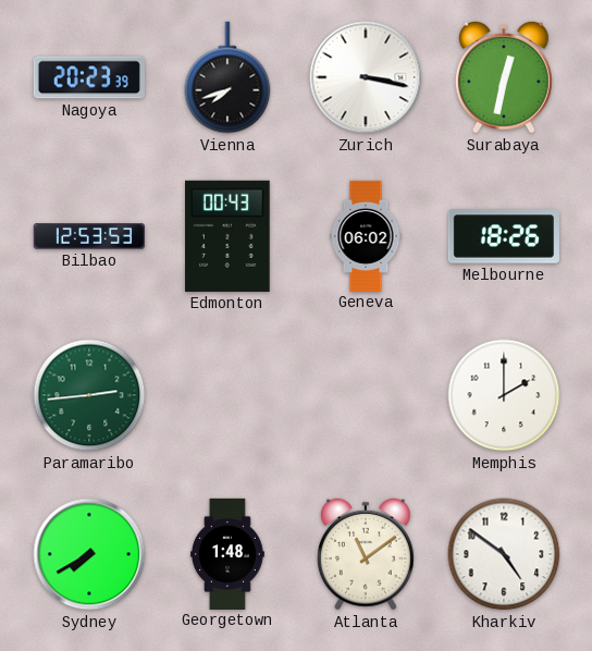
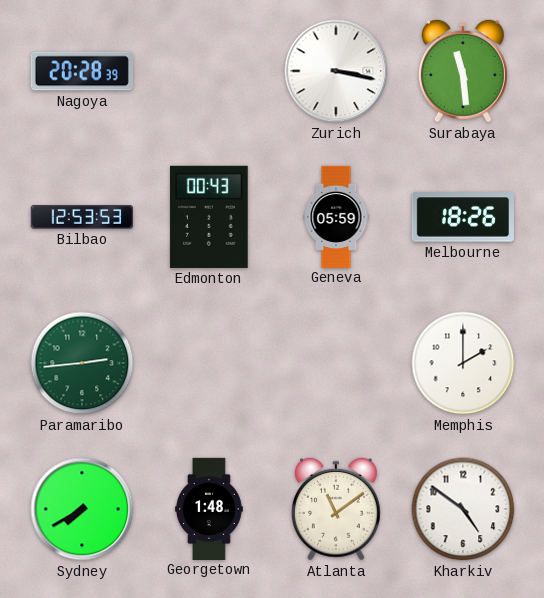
Nagoya: 20:23 -> 20:28
Vienna: 7:42 -> none
Surabaya: 12:32 -> 11:29
Geneva: 06:02 -> 05:59
